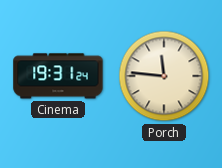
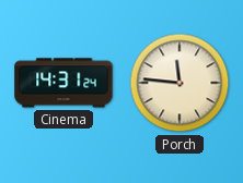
Cinema: 19:31 -> 14:31
